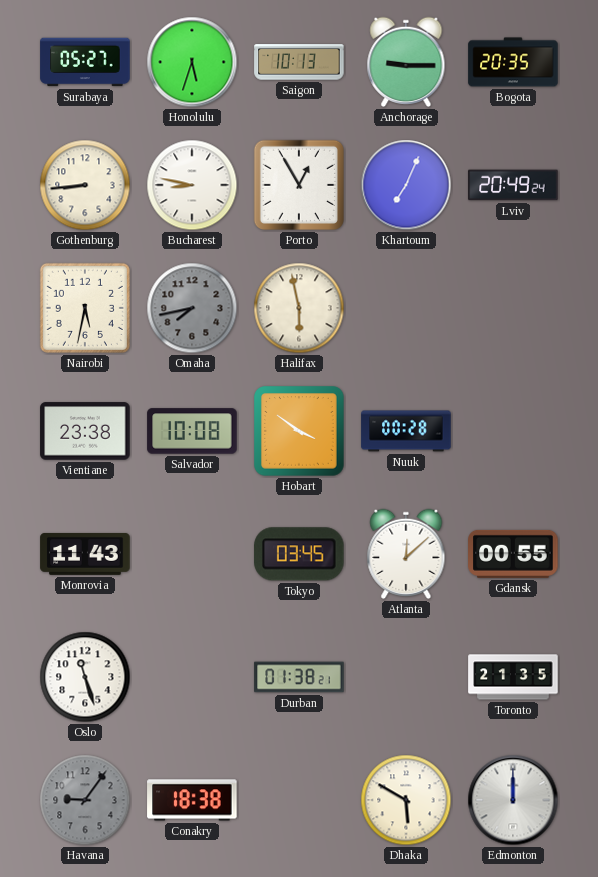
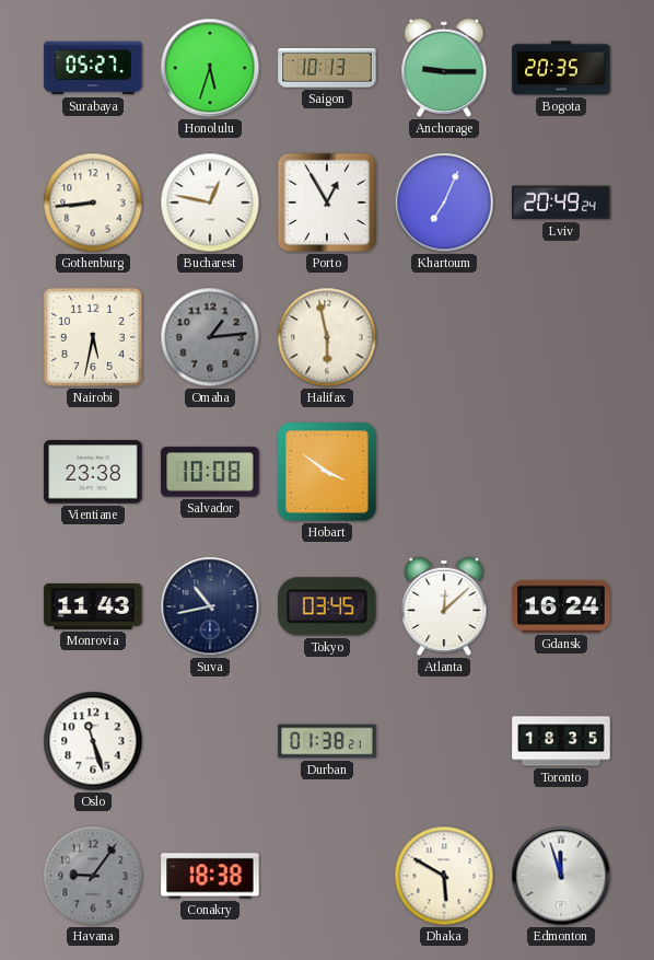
Bucharest: 8:47 -> 12:47
Omaha: 7:43 -> 1:14
Nuuk: 00:28 -> none
Suva: none -> 10:43
Gdansk: 00:55 -> 16:24
Toronto: 21:35 -> 18:35
Edmonton: 12:00 -> 11:57
